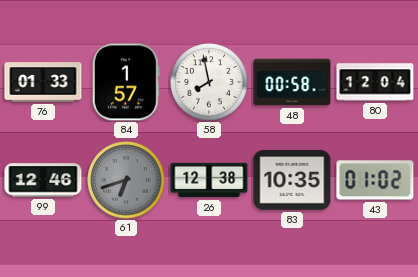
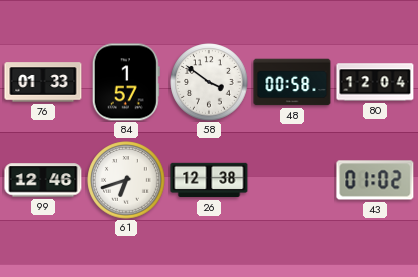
58: 7:58 -> 3:51
61 dial: grey -> white
83: 10:35 -> none
